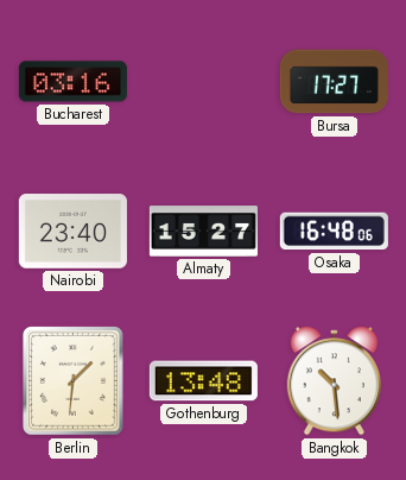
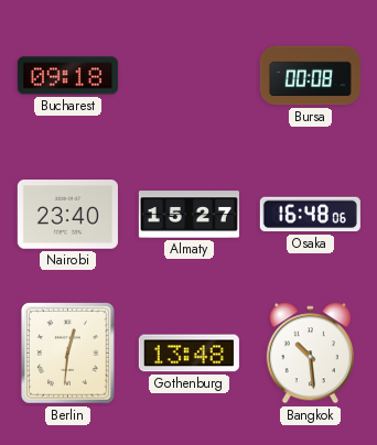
Bucharest: 03:16 -> 09:18
Bursa: 17:27 -> 00:08
Berlin: 1:31 -> 12:31
